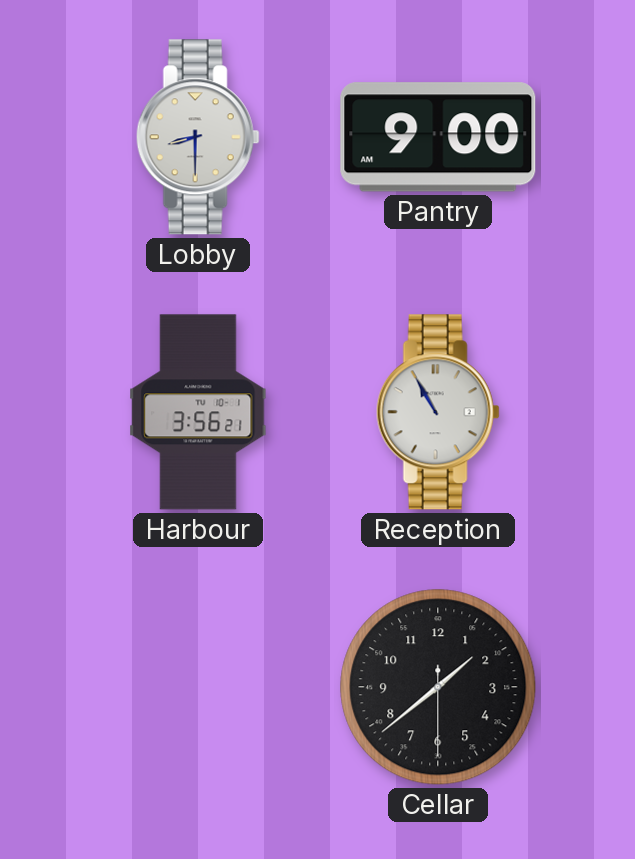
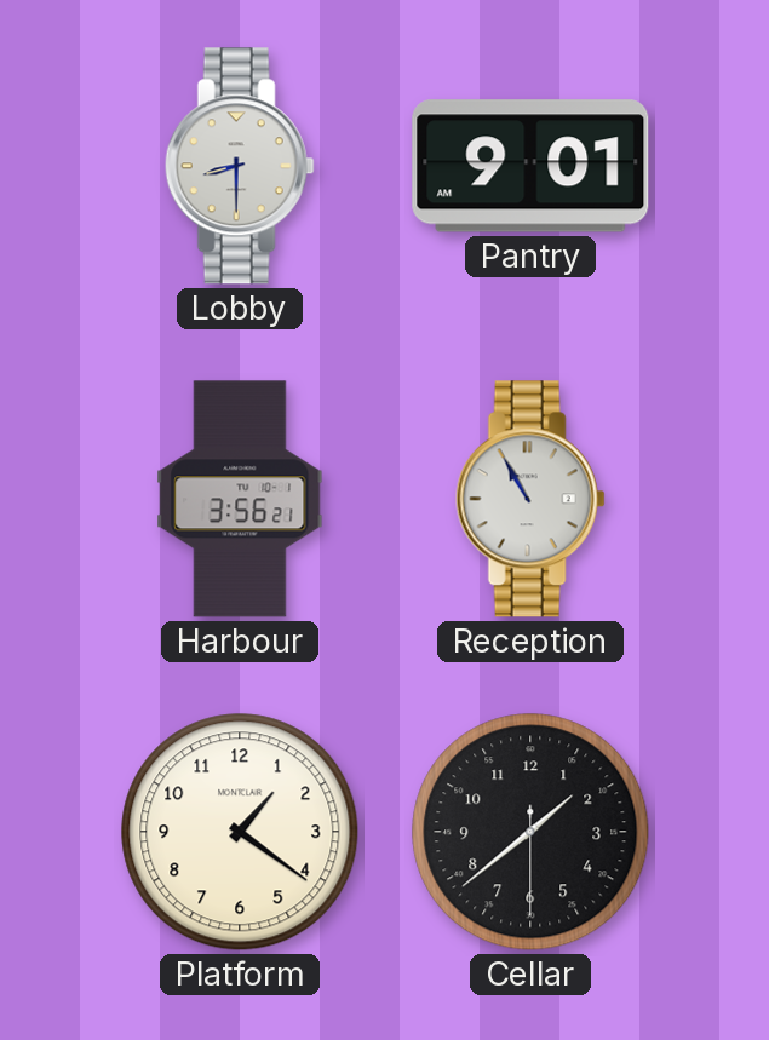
Pantry: 9:00 -> 9:01
Platform: none -> 1:21
